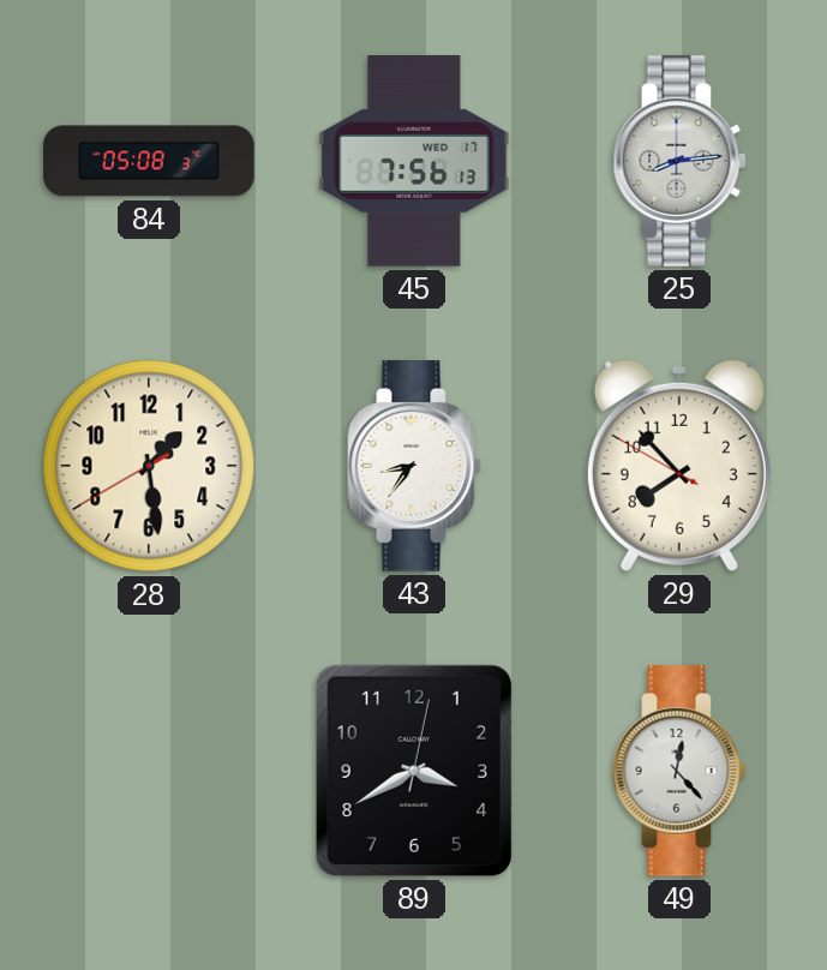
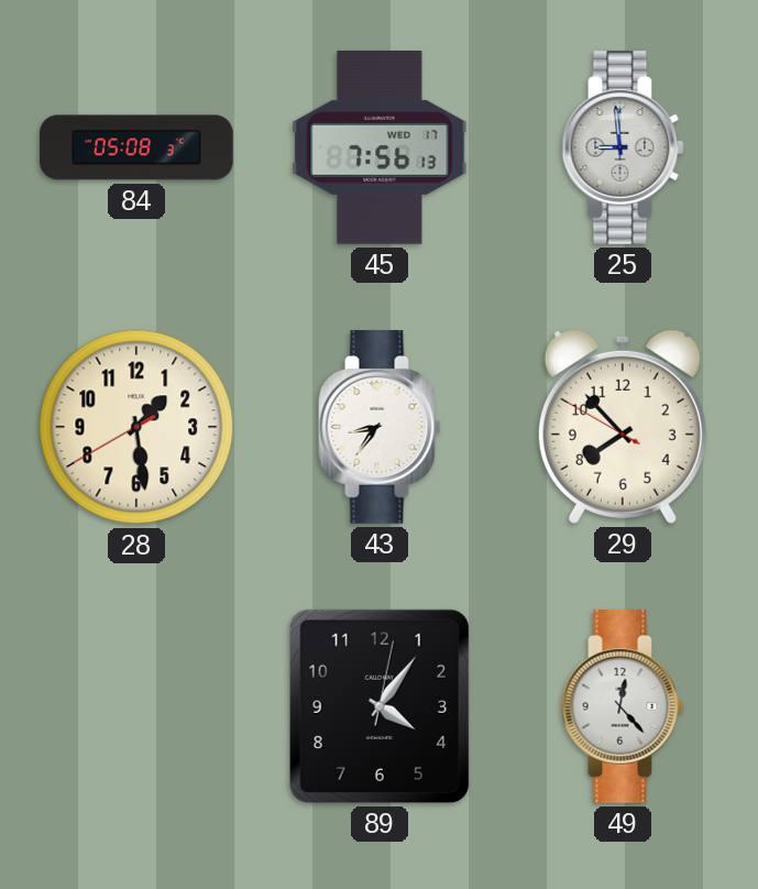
25: 8:14 -> 8:59
89: 3:40 -> 4:06
